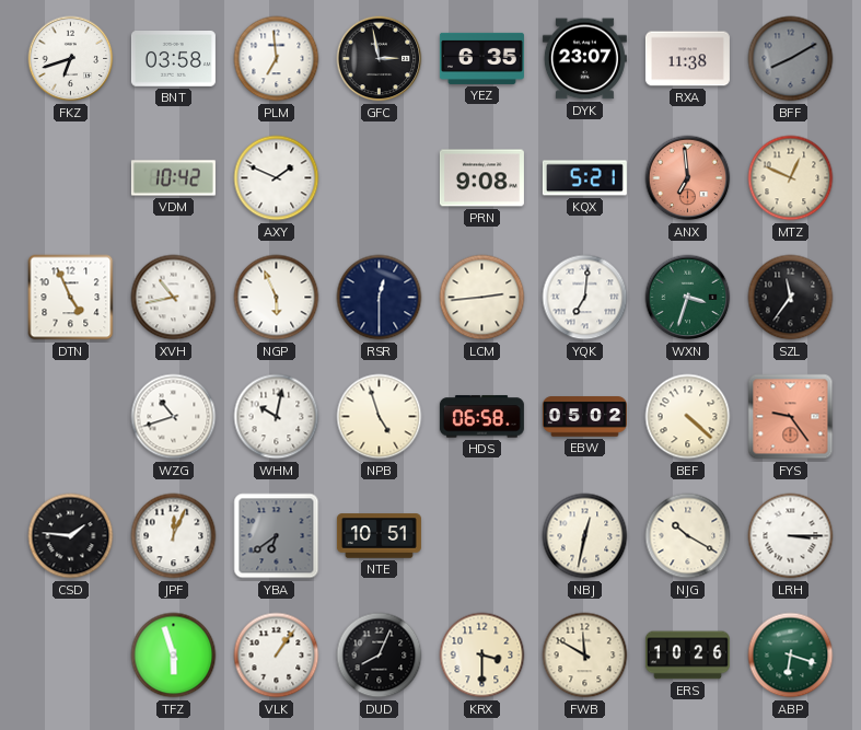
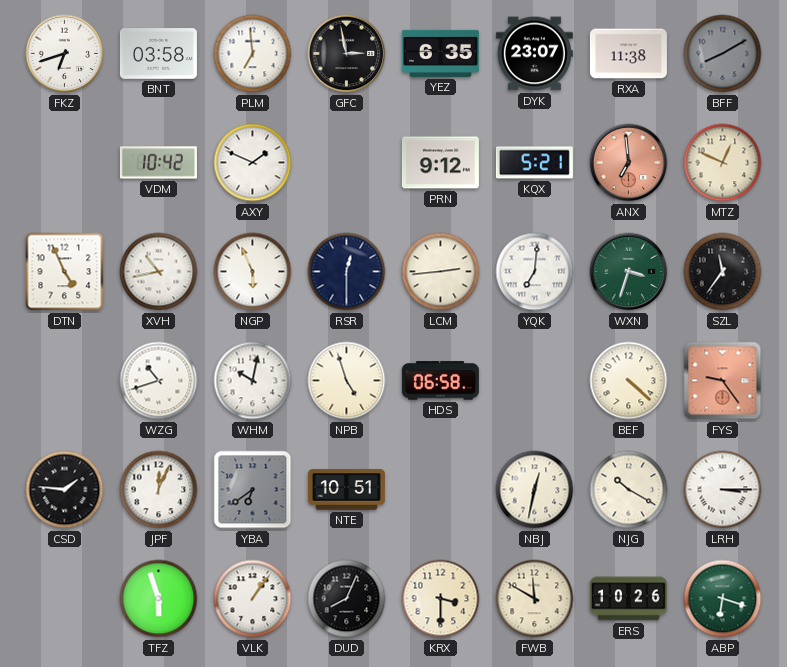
PRN: 9:08 -> 9:12
EBW: 05:02 -> none
